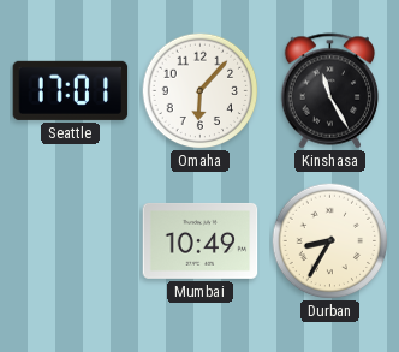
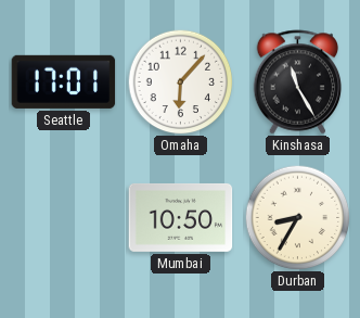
Mumbai: 10:49 -> 10:50
